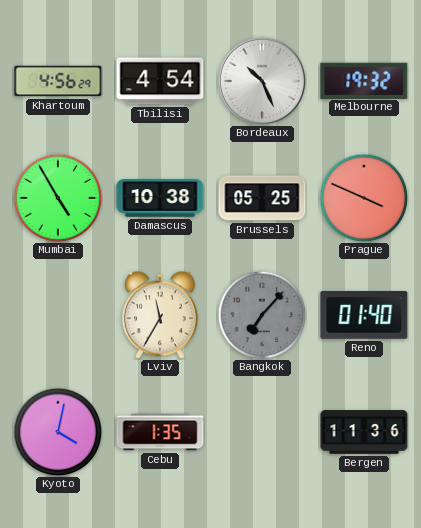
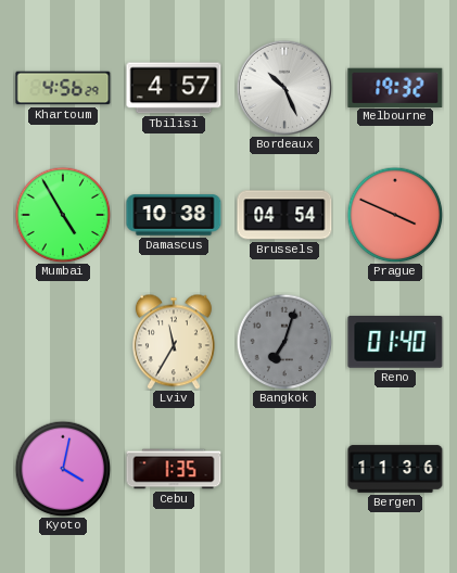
Tbilisi: 4:54 -> 4:57
Brussels: 05:25 -> 04:54
Bangkok: 7:07 -> 7:03
